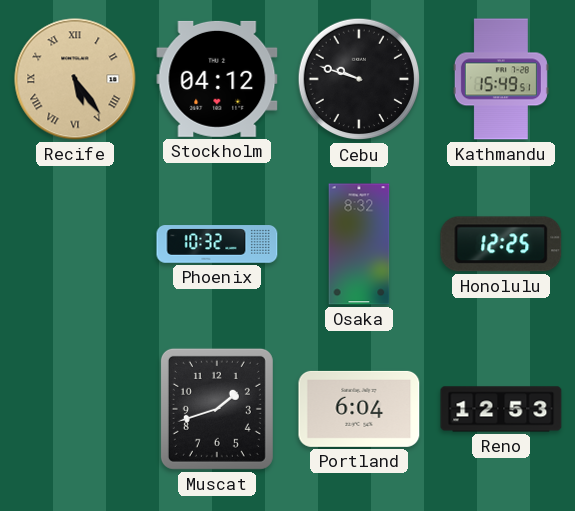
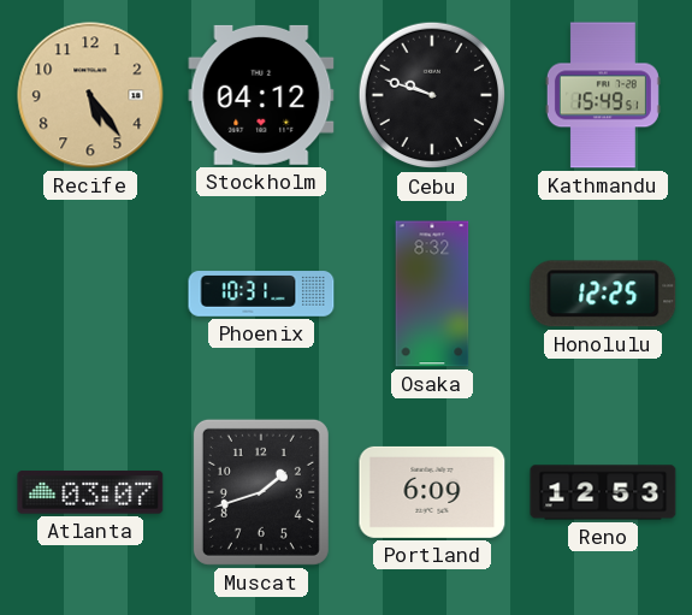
Recife numerals: Roman -> Arabic
Phoenix: 10:32 -> 10:31
Atlanta: none -> 03:07
Portland: 6:04 -> 6:09
